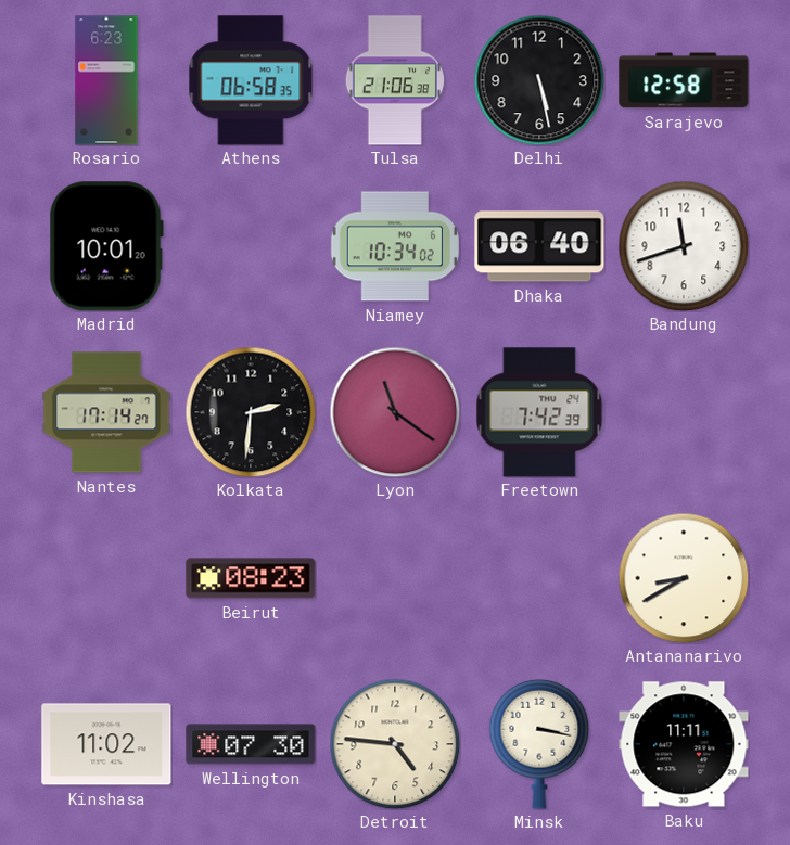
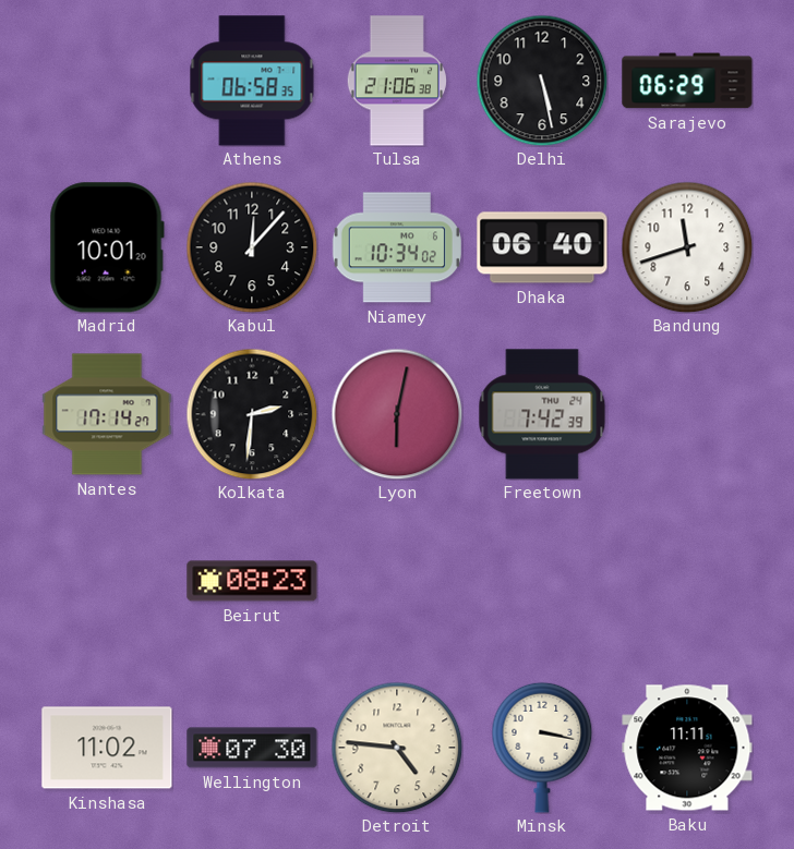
Rosario: 6:23 -> none
Sarajevo: 12:58 -> 06:29
Kabul: none -> 12:07
Lyon: 11:21 -> 6:02
Antananarivo: 8:40 -> none
